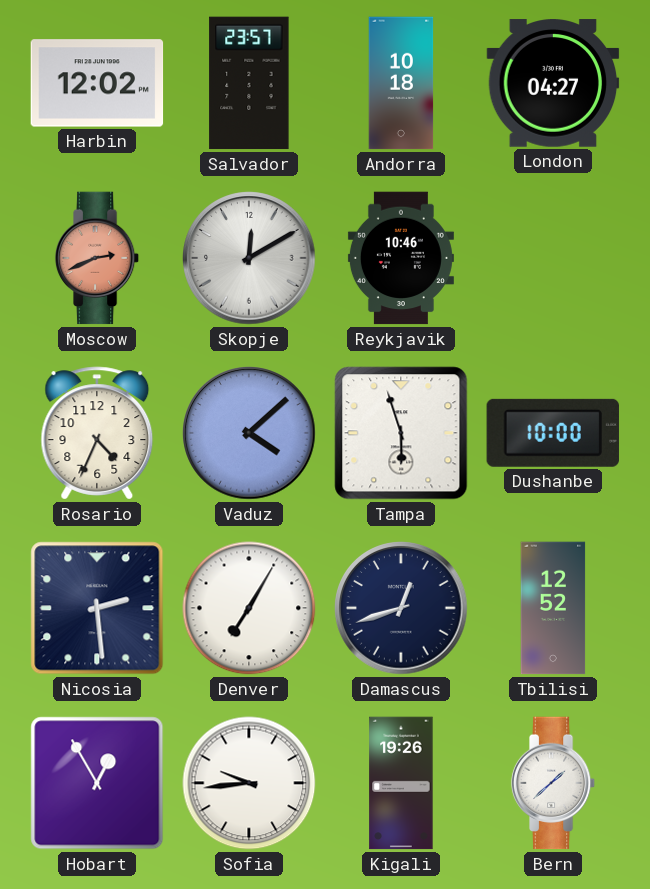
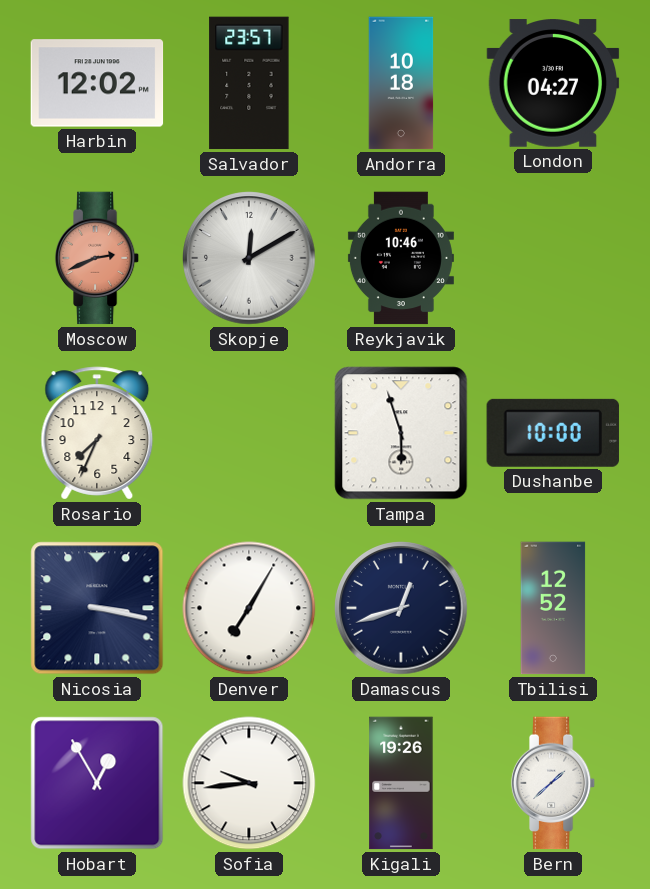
Rosario: 4:34 -> 7:34
Vaduz: 4:08 -> none
Nicosia: 2:29 -> 3:17
